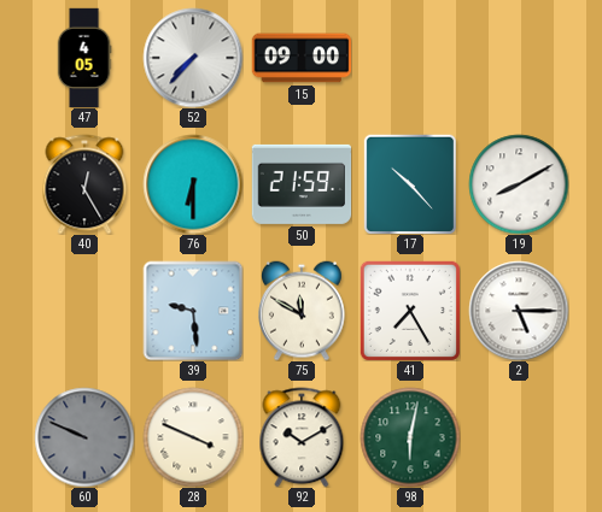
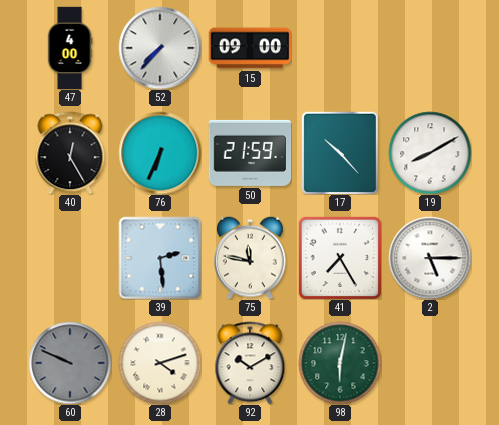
47: 4:05 -> 4:00
76: 6:30 -> 6:34
39: 9:29 -> 2:29
75: 11:50 -> 11:47
28: 3:49 -> 4:12
